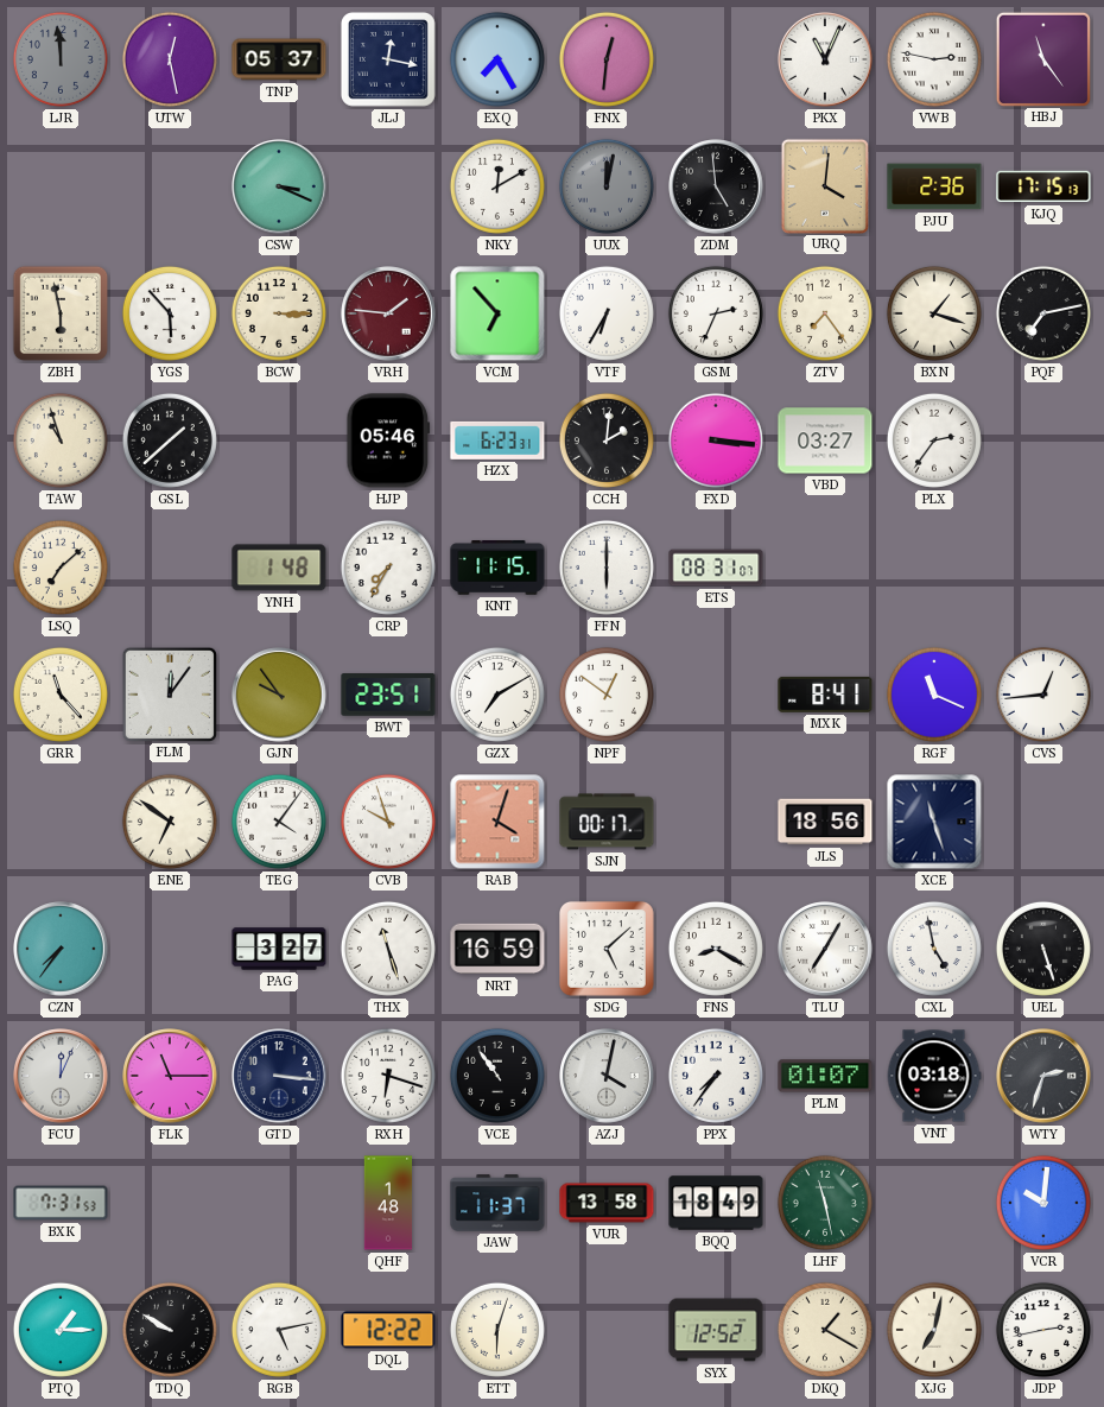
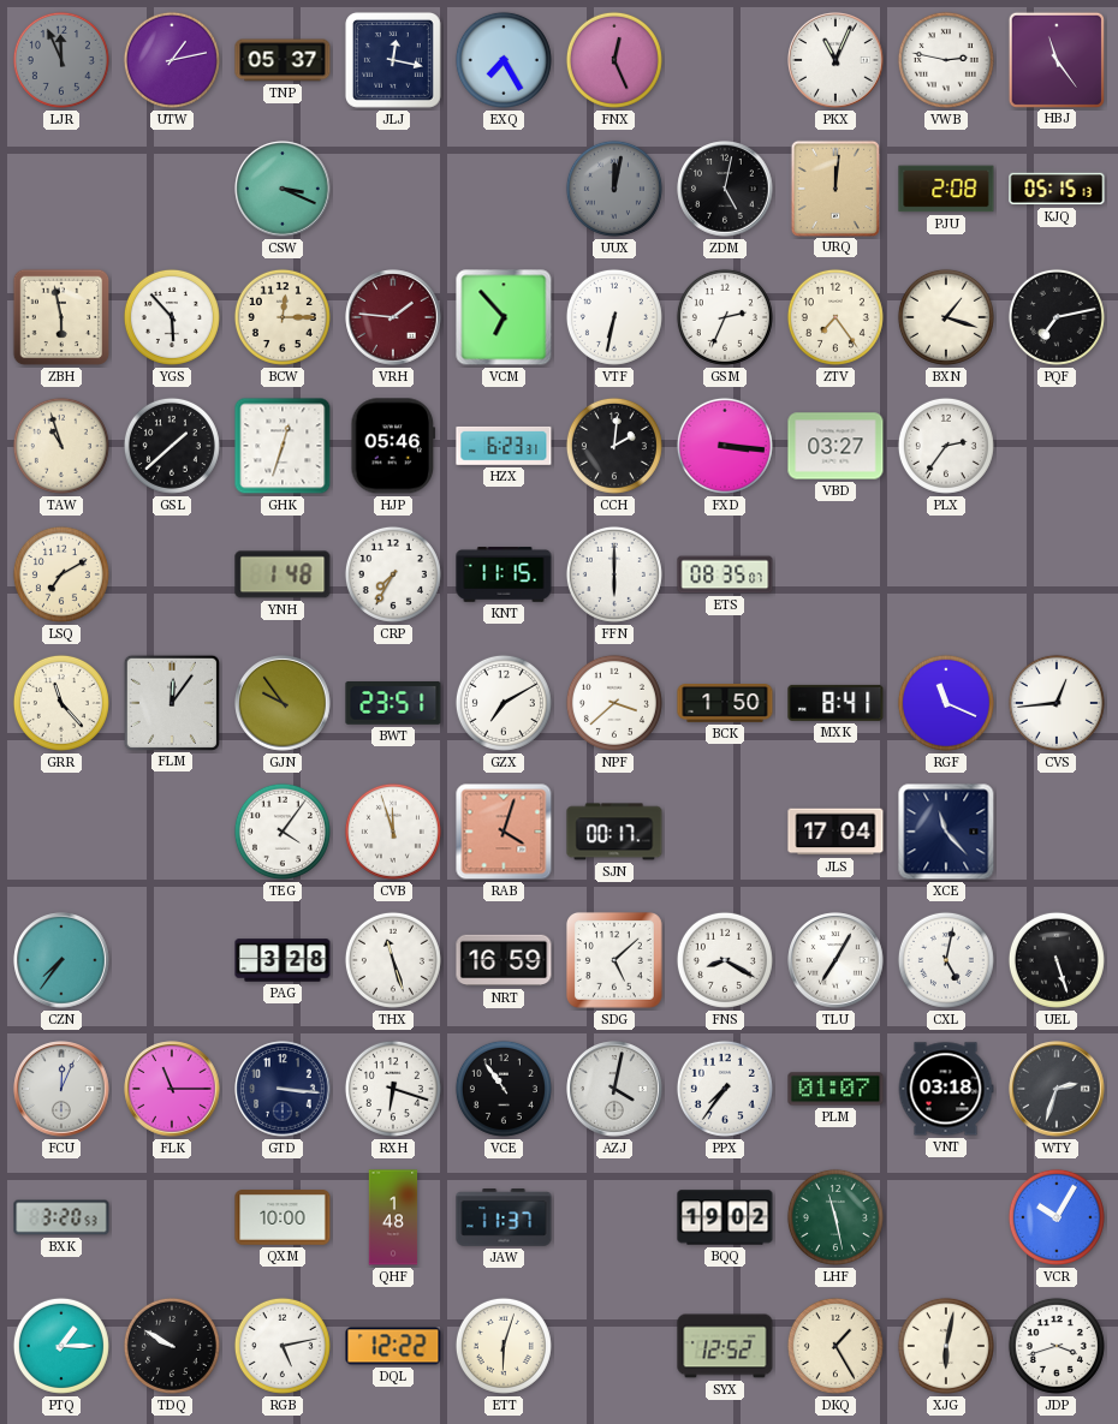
LJR: 11:59 -> 11:56
UTW: 12:28 -> 1:13
FNX: 12:31 -> 12:26
NKY: 12:10 -> none
ZDM: 4:59 -> 5:02
URQ: 4:01 -> 12:01
PJU: 2:36 -> 2:08
KJQ: 17:15 -> 05:15
BCW: 3:15 -> 12:15
VTF: 6:35 -> 6:32
GHK: none -> 12:33
LSQ: 7:08 -> 7:10
ETS: 08:31 -> 08:35
NPF: 12:51 -> 3:38
BCK: none -> 1:50
ENE: 6:51 -> none
CVB: 9:57 -> 11:57
JLS: 18:56 -> 17:04
XCE: 11:27 -> 11:23
PAG: 3:27 -> 3:28
CXL: 4:58 -> 5:02
BXK: 7:31 -> 3:20
QXM: none -> 10:00
VUR: 13:58 -> none
BQQ: 18:49 -> 19:02
VCR: 10:01 -> 10:05
DKQ: 1:20 -> 1:25
XJG: 7:02 -> 6:02
JDP: 2:43 -> 3:42
